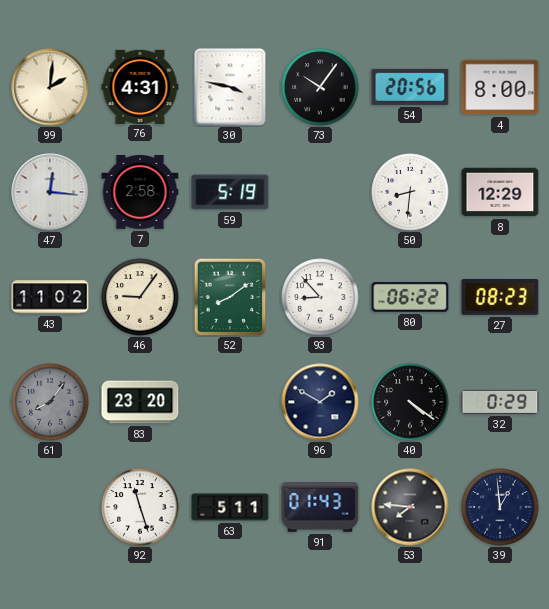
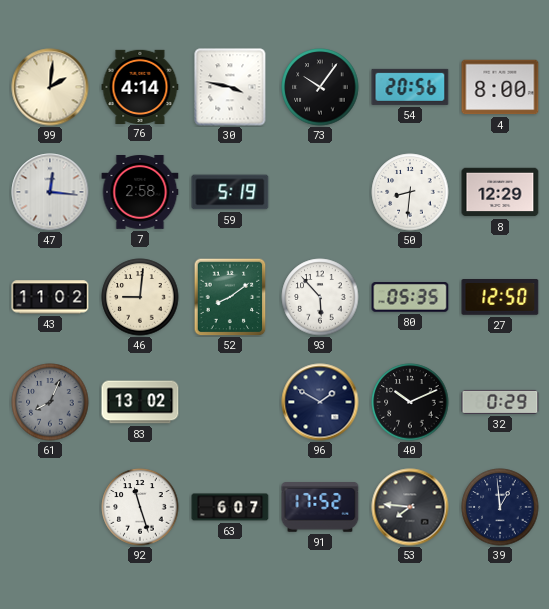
76: 4:31 -> 4:14
46: 9:06 -> 9:01
93: 8:53 -> 5:53
80: 06:22 -> 05:35
27: 08:23 -> 12:50
61: 8:06 -> 8:04
83: 23:20 -> 13:02
40: 4:21 -> 10:11
63: 5:11 -> 6:07
91: 01:43 -> 17:52
